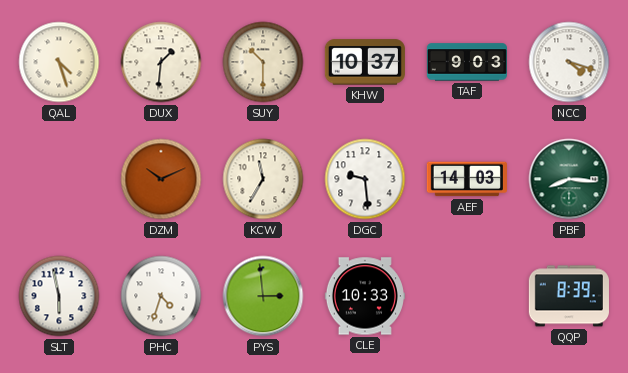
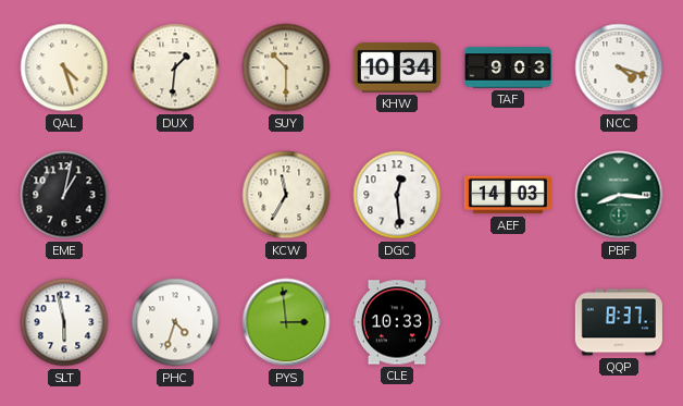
KHW: 10:37 -> 10:34
EME: none -> 1:02
DZM: 10:11 -> none
DGC: 9:29 -> 12:29
QQP: 8:39 -> 8:37
